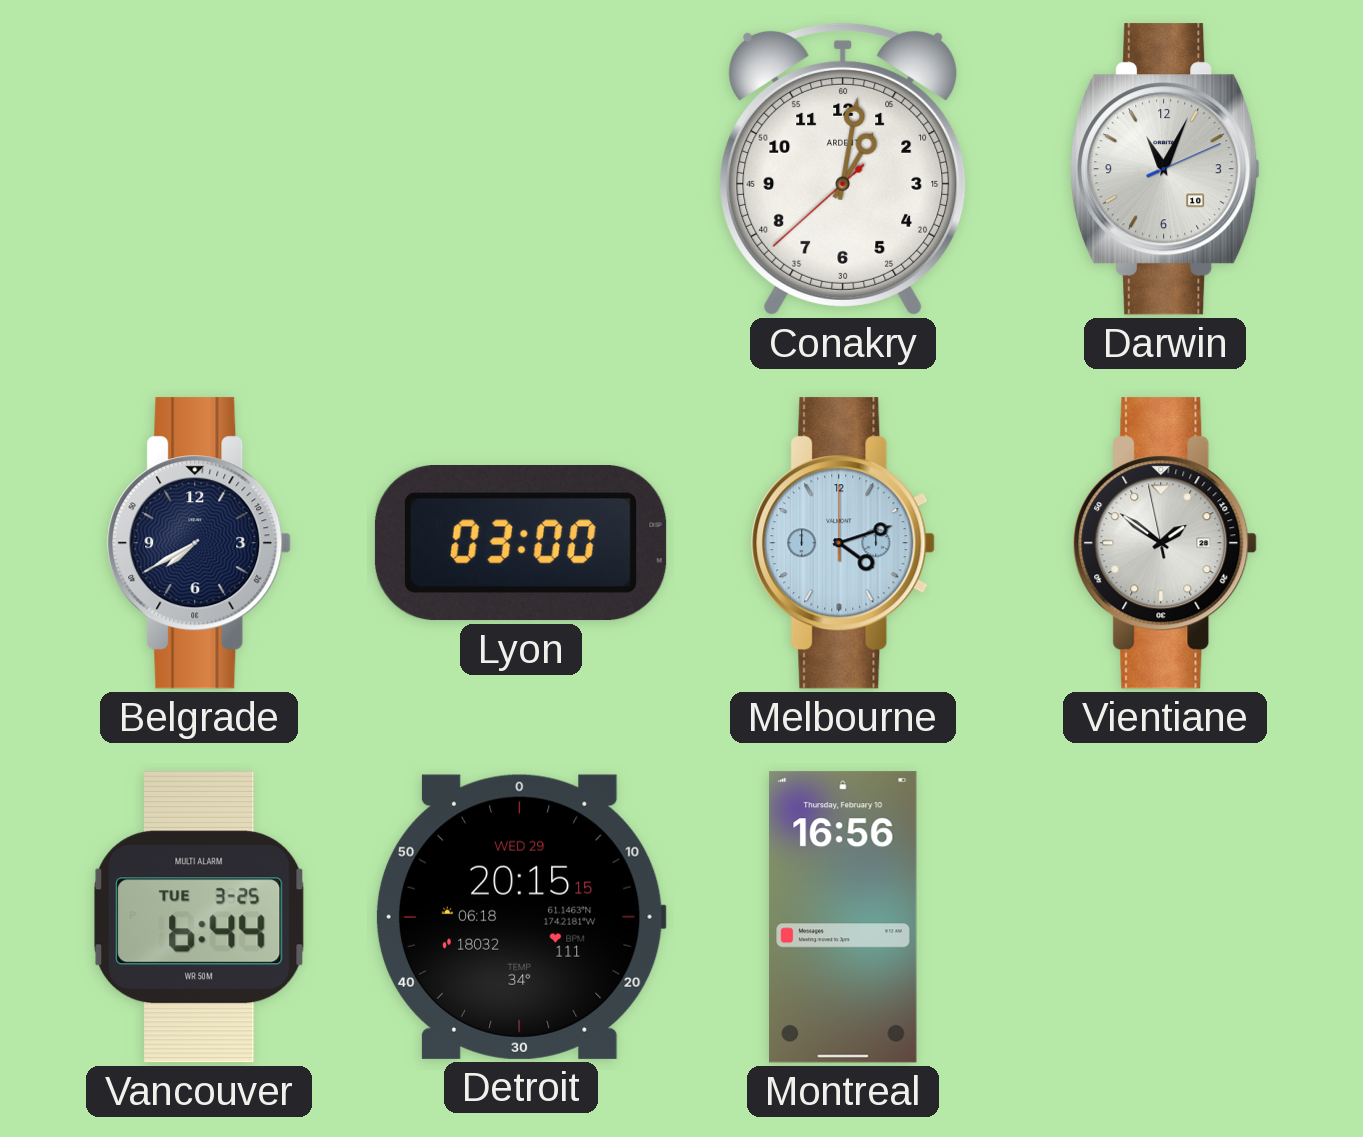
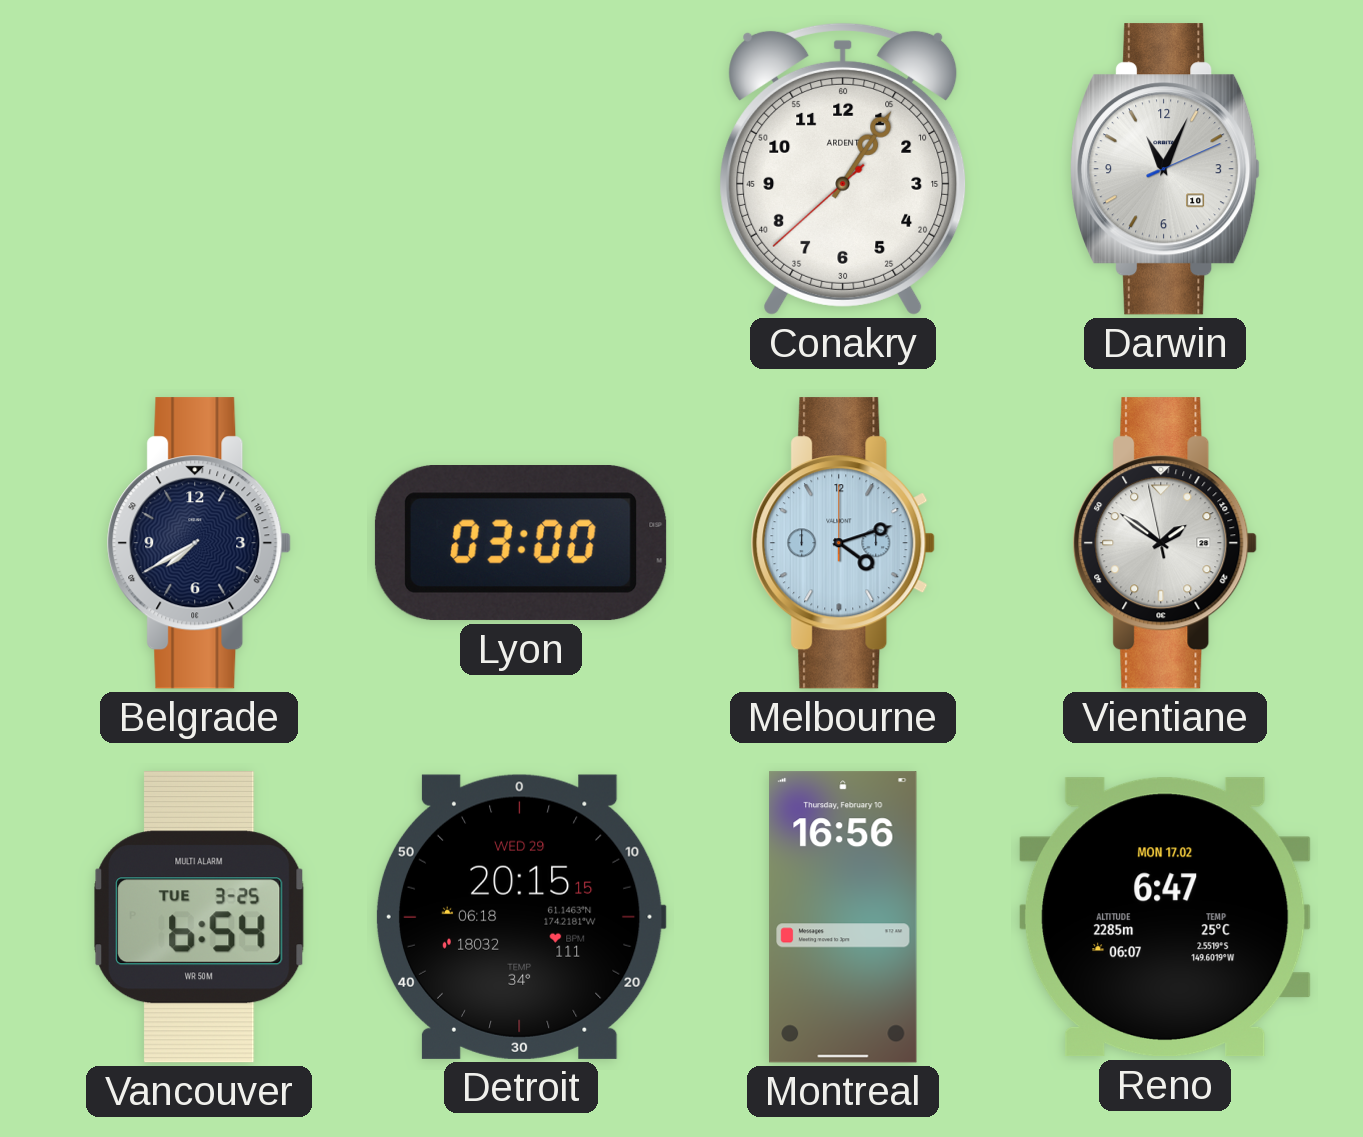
Conakry: 1:01 -> 1:05
Vancouver: 6:44 -> 6:54
Reno: none -> 6:47
